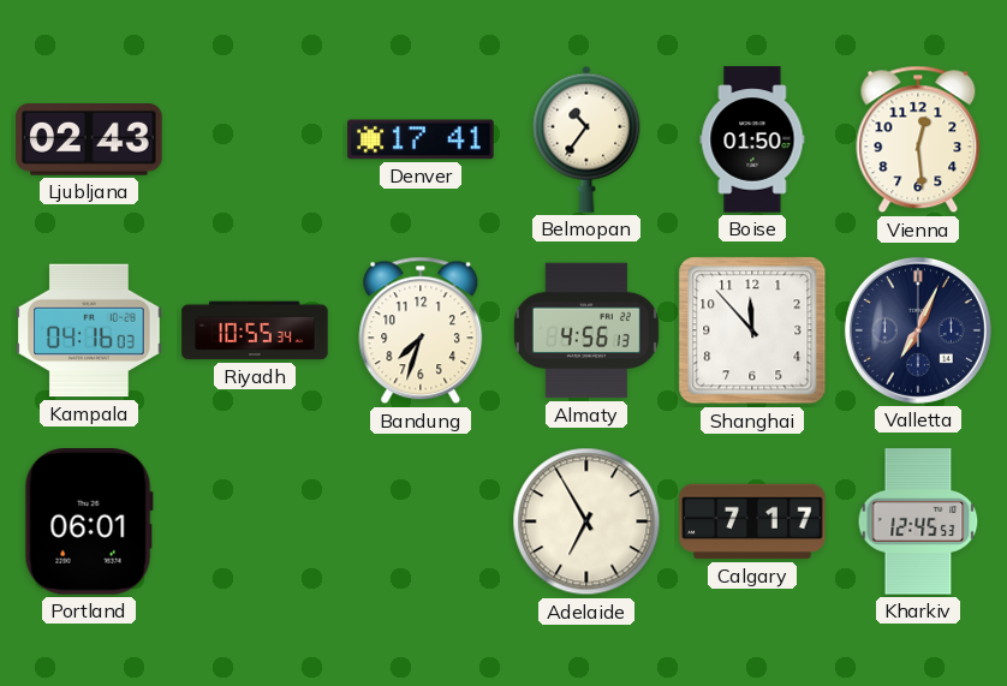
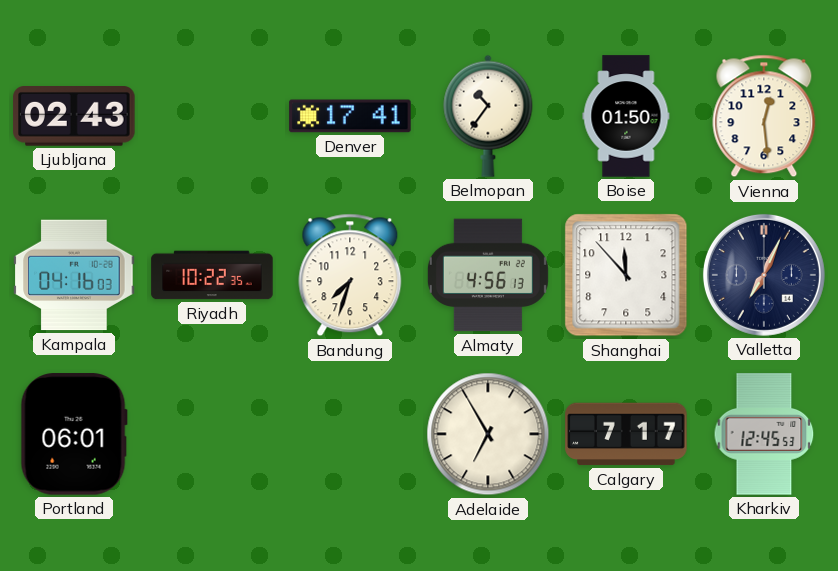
Riyadh: 10:55 -> 10:22
